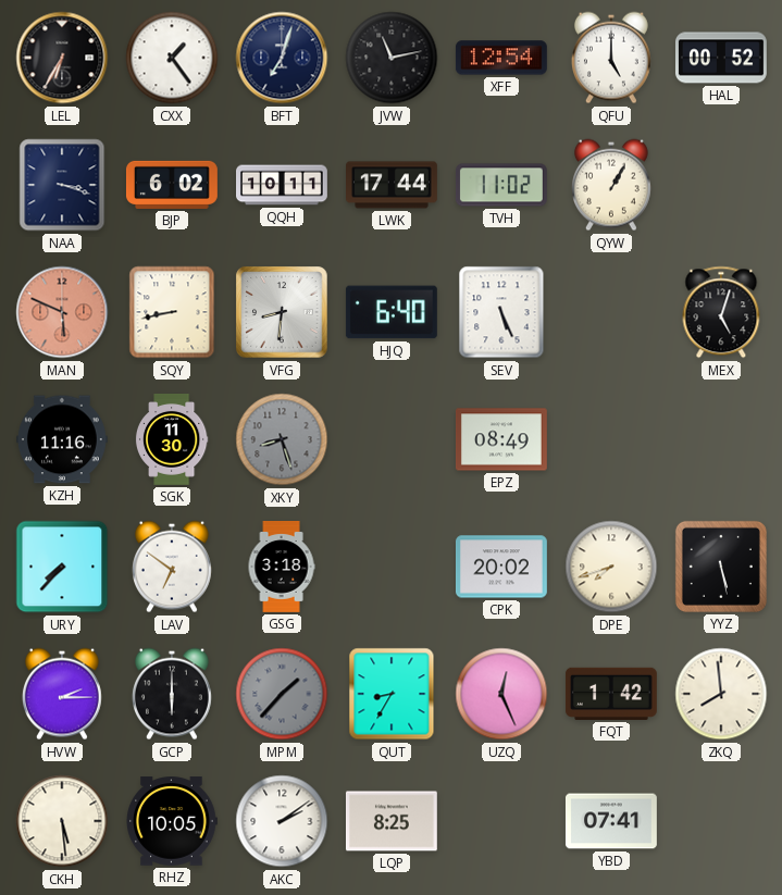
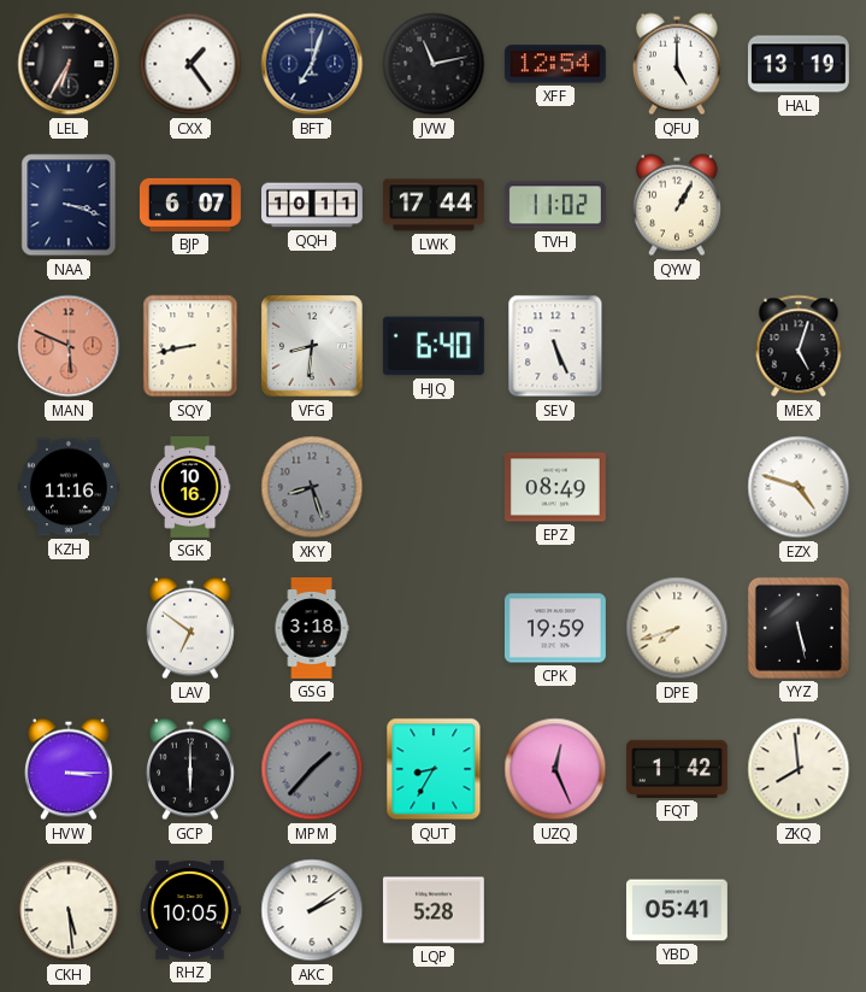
HAL: 00:52 -> 13:19
BJP: 6:02 -> 6:07
SGK: 11:30 -> 10:16
EZX: none -> 4:48
URY: 7:37 -> none
CPK: 20:02 -> 19:59
HVW: 2:15 -> 3:15
LQP: 8:25 -> 5:28
YBD: 07:41 -> 05:41
